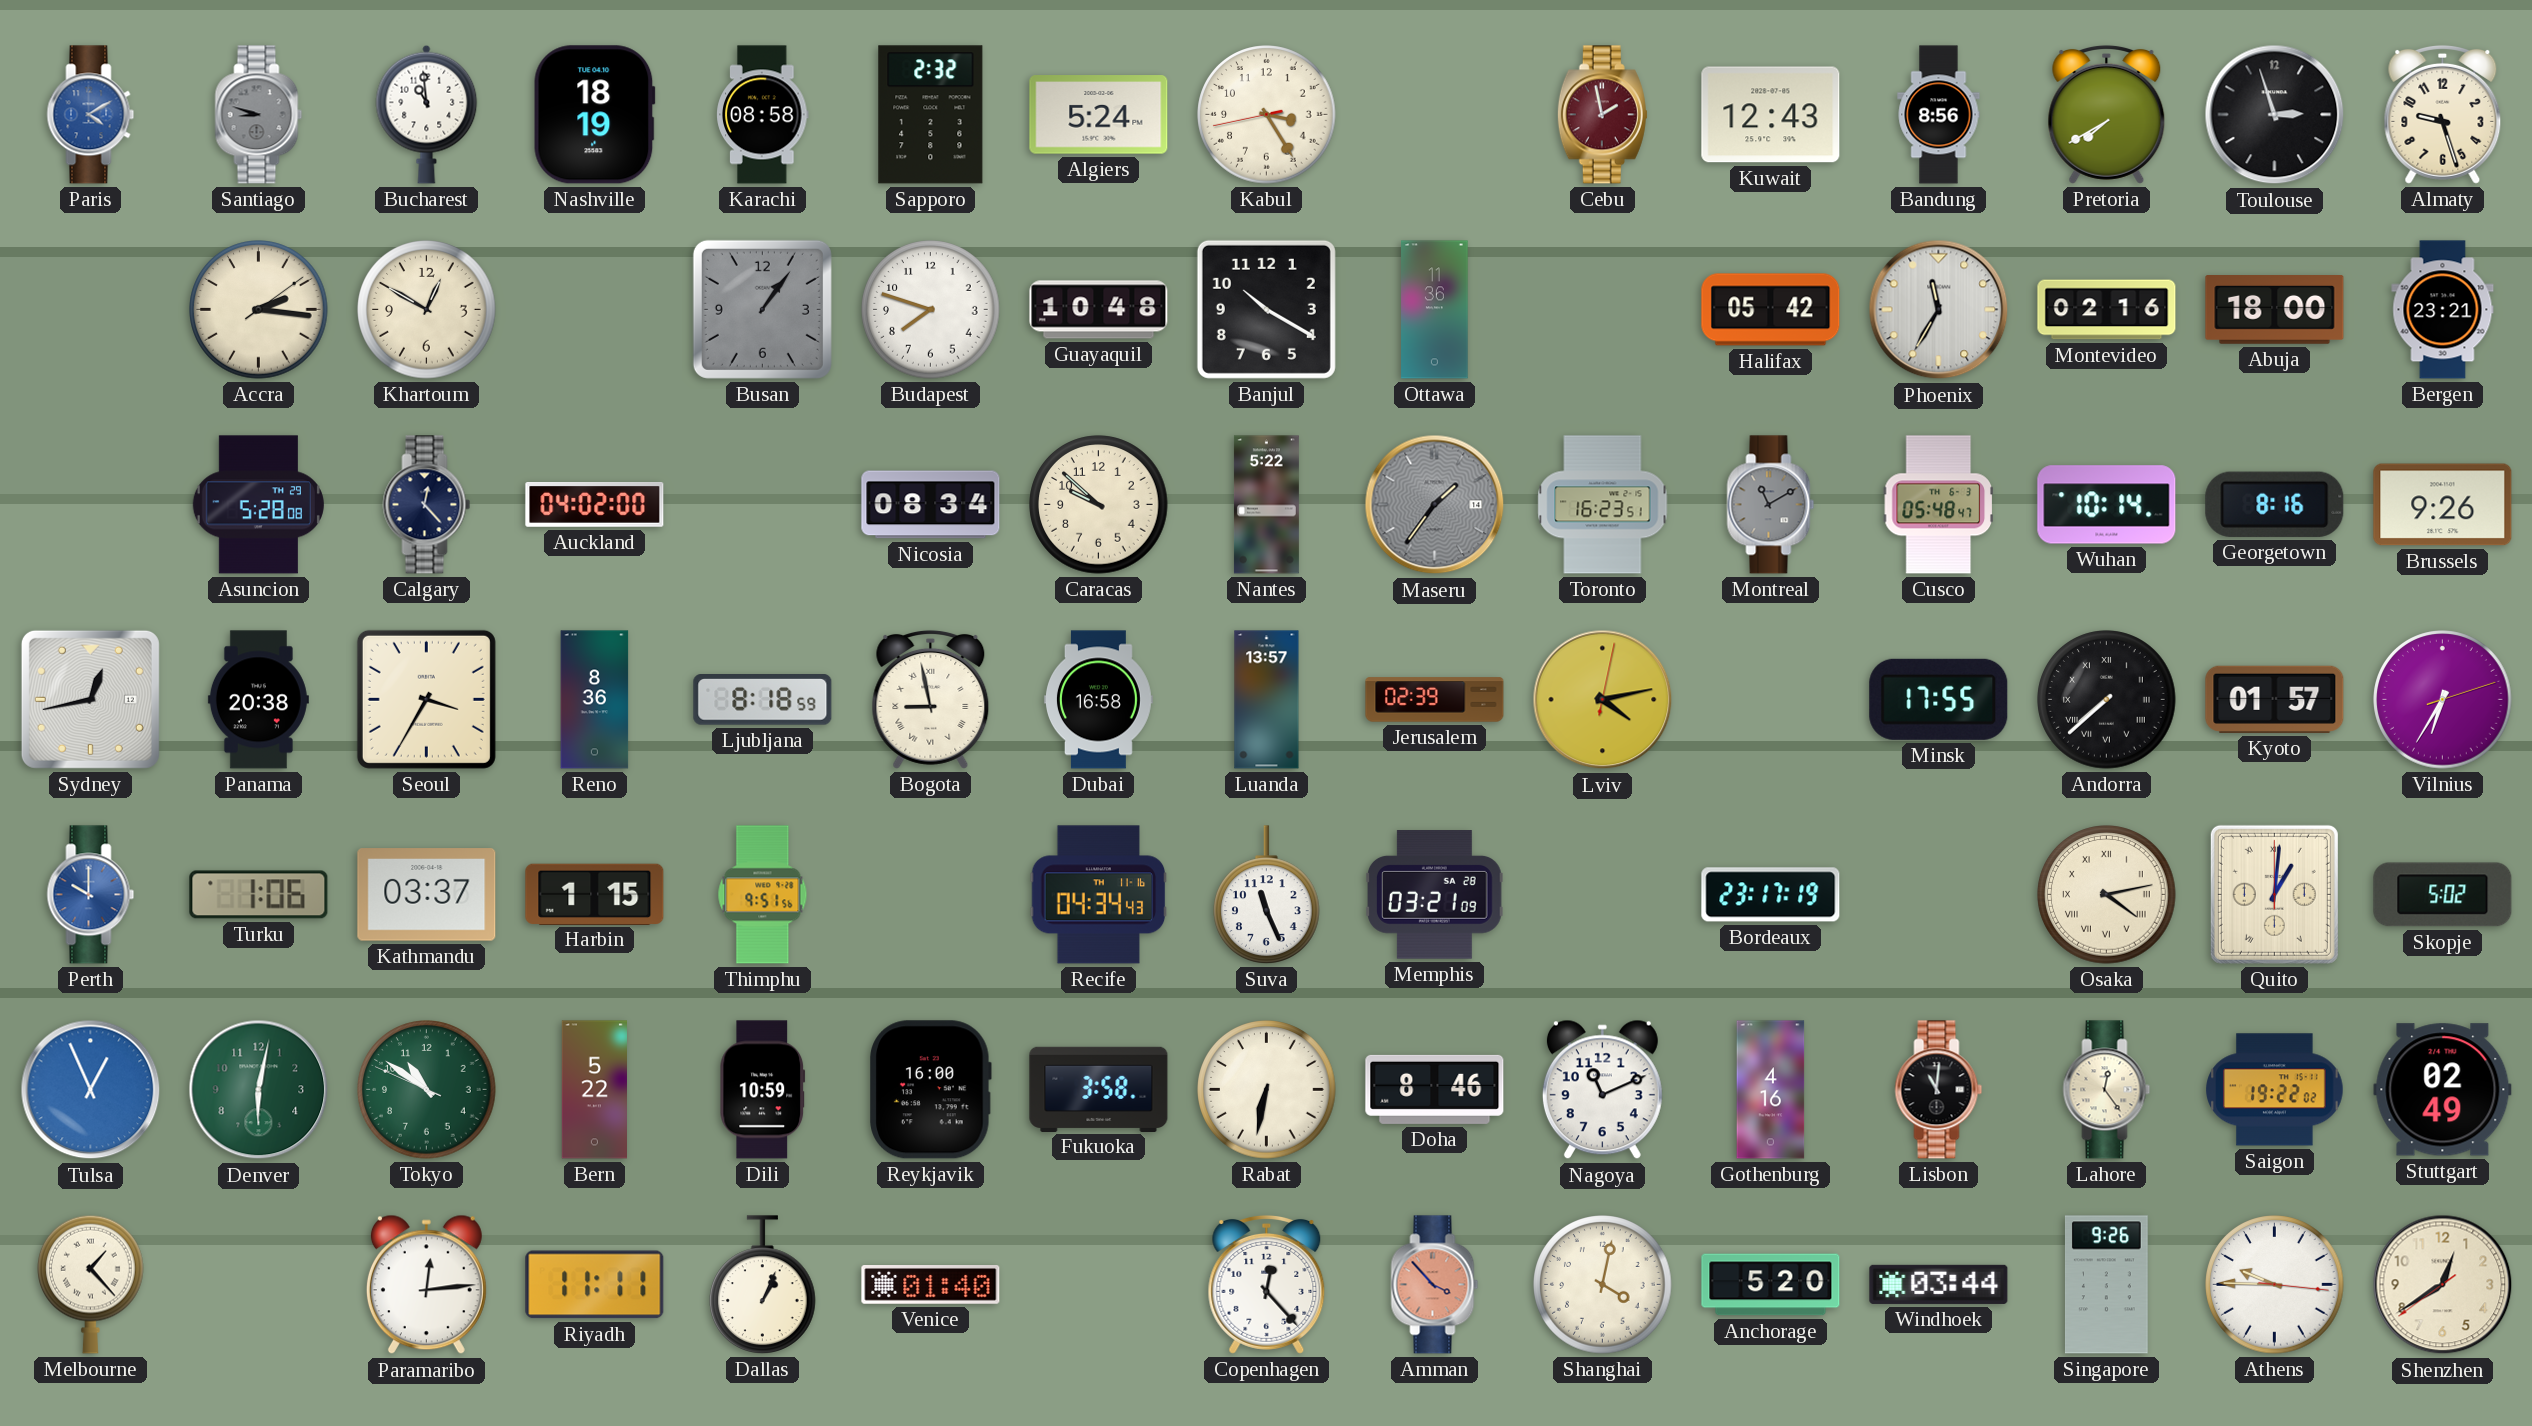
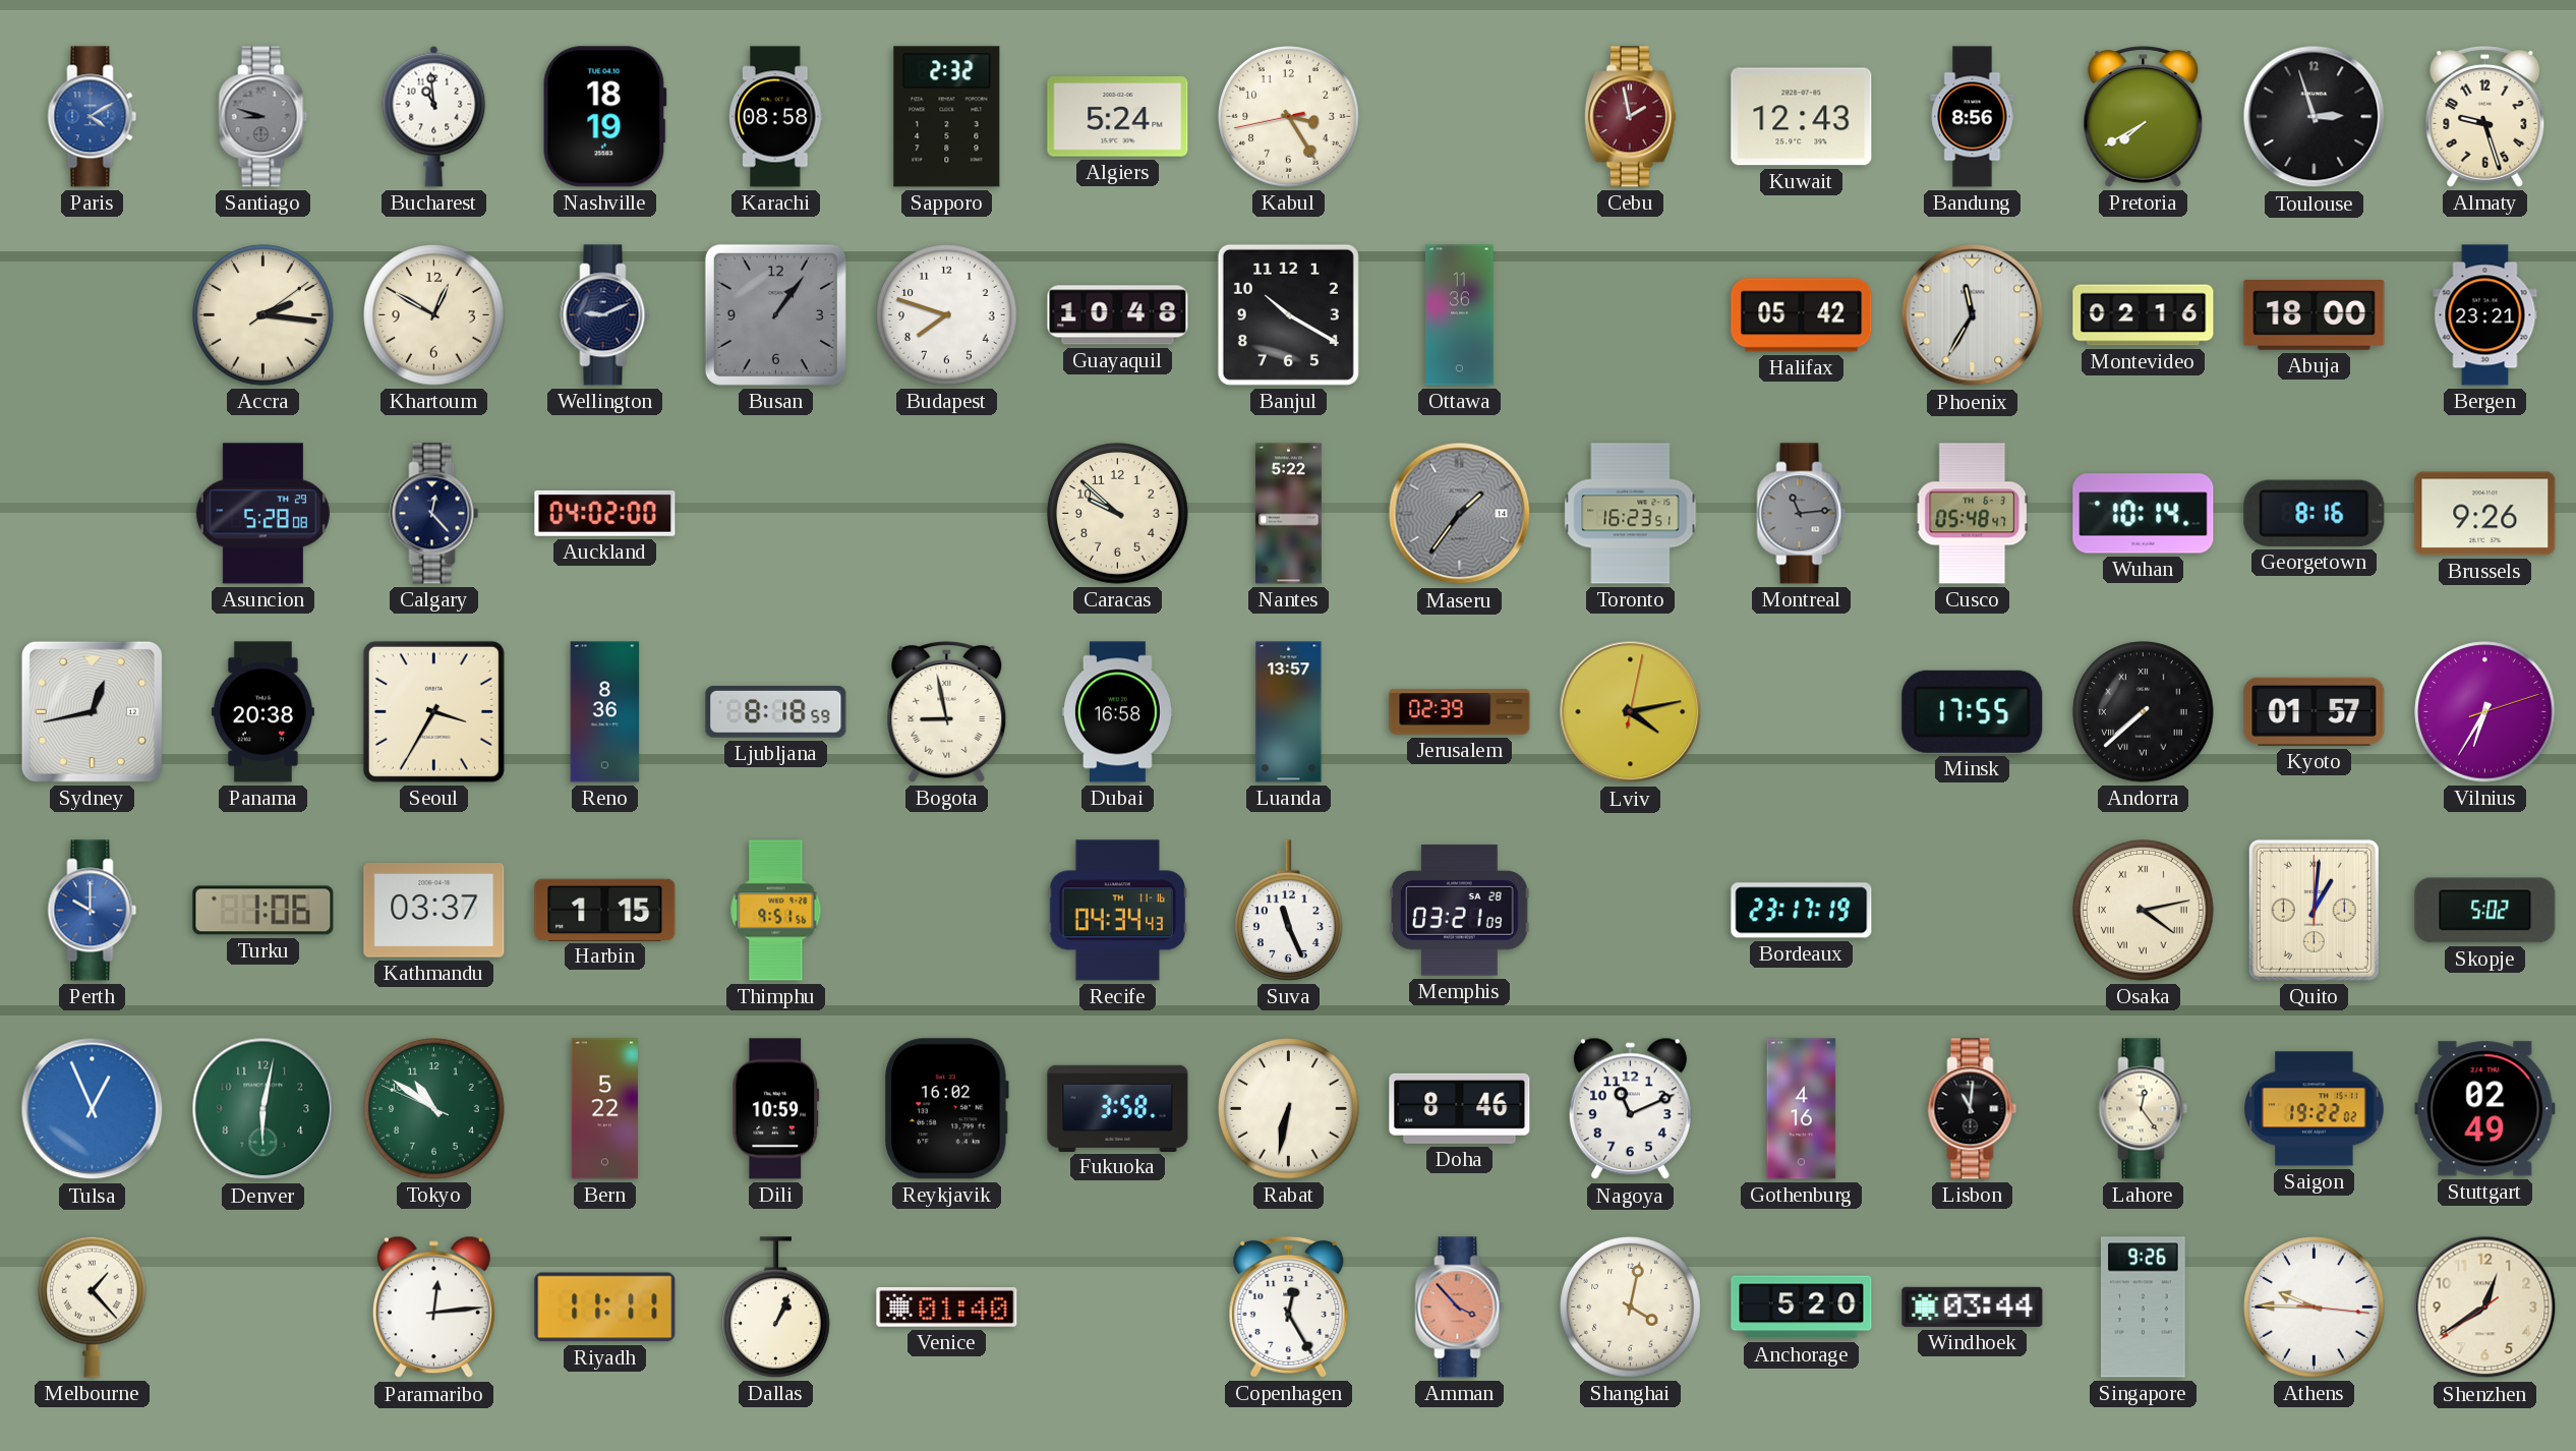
Wellington: none -> 9:11
Nicosia: 08:34 -> none
Montreal: 11:10 -> 11:14
Reykjavik: 16:00 -> 16:02
Copenhagen: 12:23 -> 12:25
